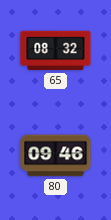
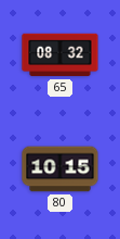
80: 09:46 -> 10:15
